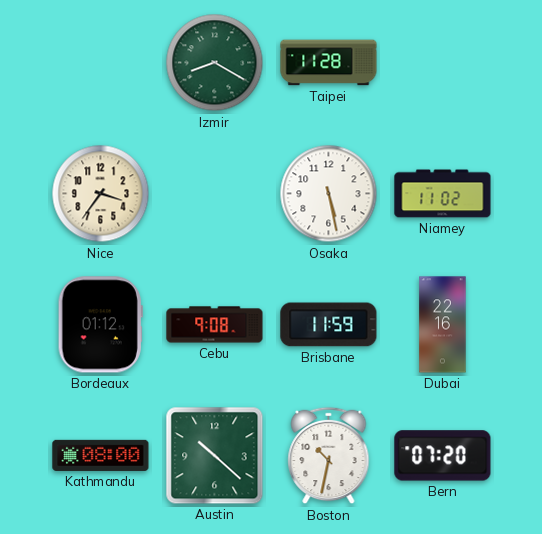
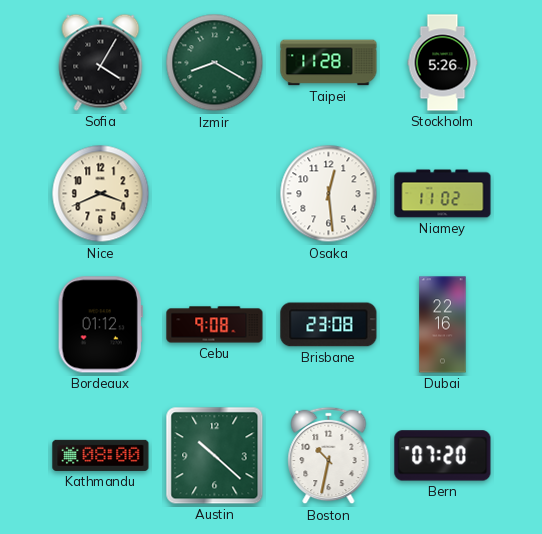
Sofia: none -> 4:05
Stockholm: none -> 5:26
Nice: 3:36 -> 3:41
Osaka: 5:28 -> 12:29
Brisbane: 11:59 -> 23:08
